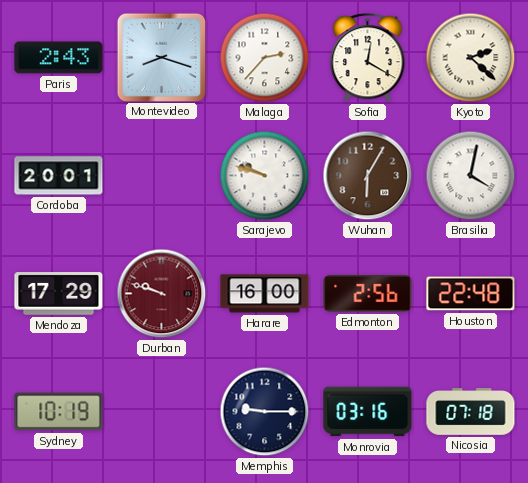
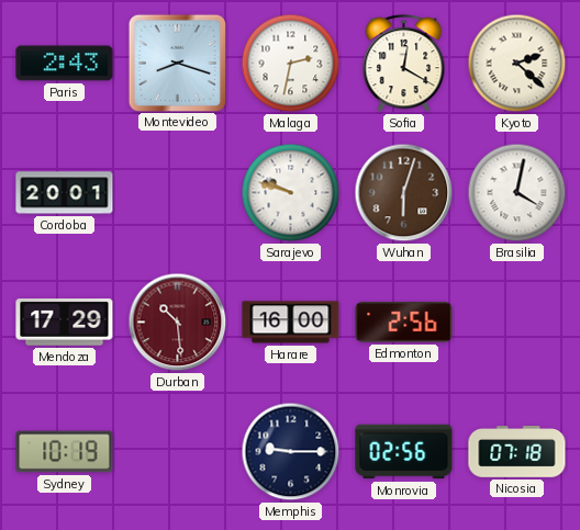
Malaga: 2:37 -> 2:32
Wuhan: 6:05 -> 6:03
Durban: 9:48 -> 10:29
Houston: 22:48 -> none
Monrovia: 03:16 -> 02:56
